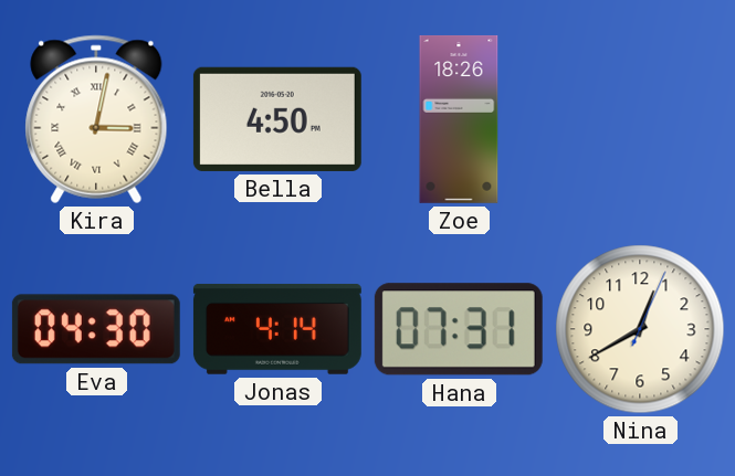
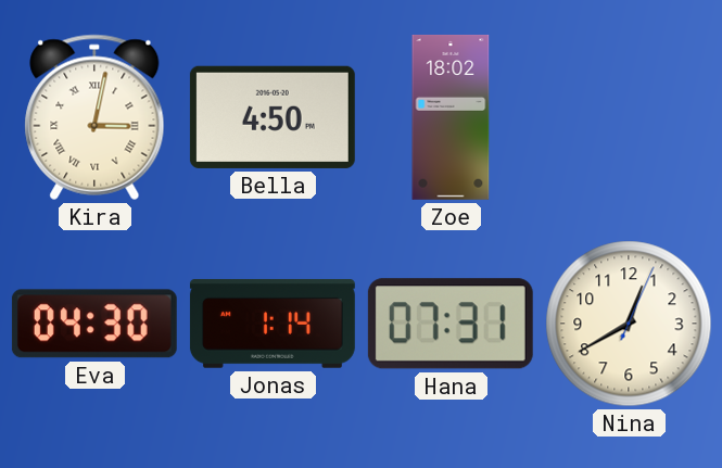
Zoe: 18:26 -> 18:02
Jonas: 4:14 -> 1:14
